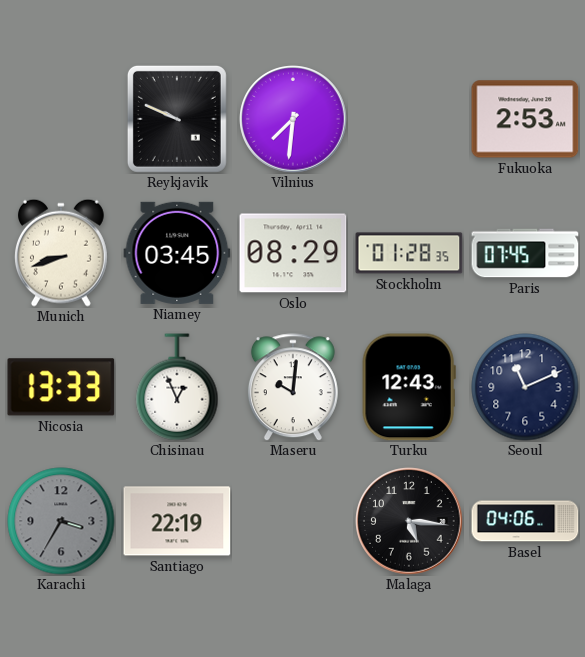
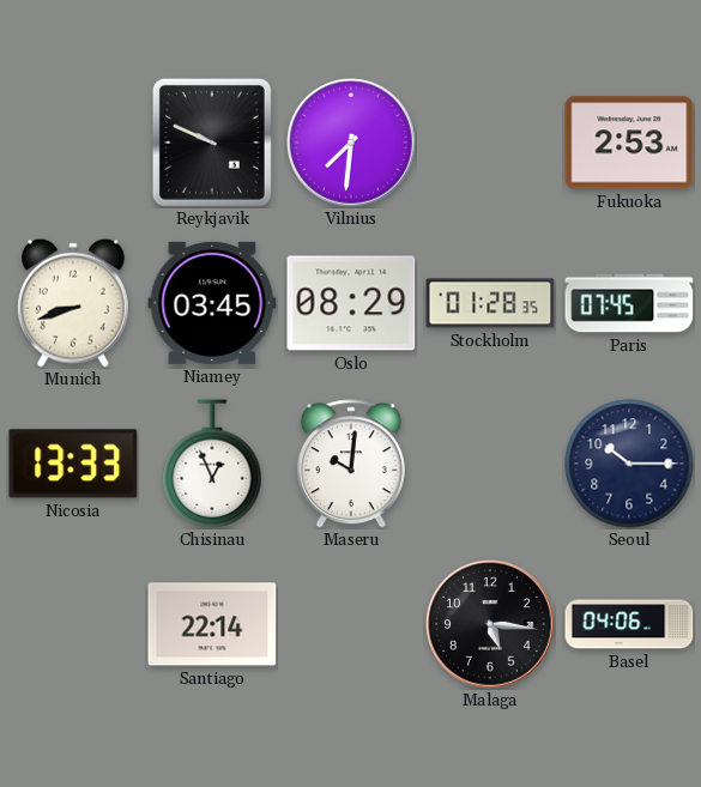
Turku: 12:43 -> none
Seoul: 11:11 -> 10:15
Karachi: 3:35 -> none
Santiago: 22:19 -> 22:14
